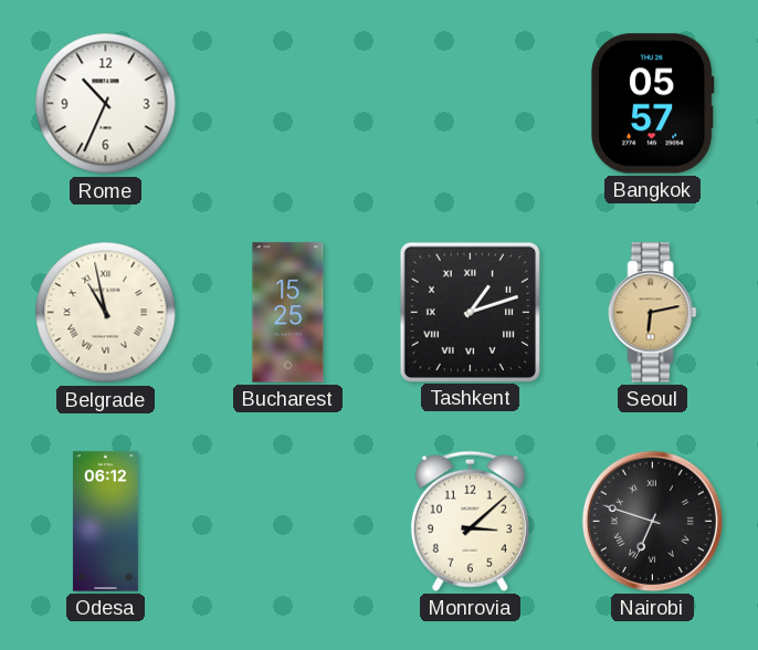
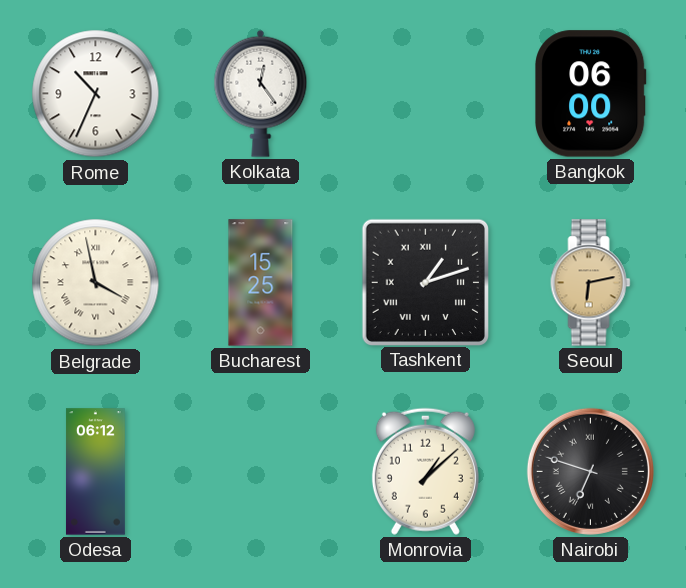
Kolkata: none -> 12:24
Bangkok: 05:57 -> 06:00
Belgrade: 10:58 -> 3:58
Monrovia: 3:08 -> 1:08
